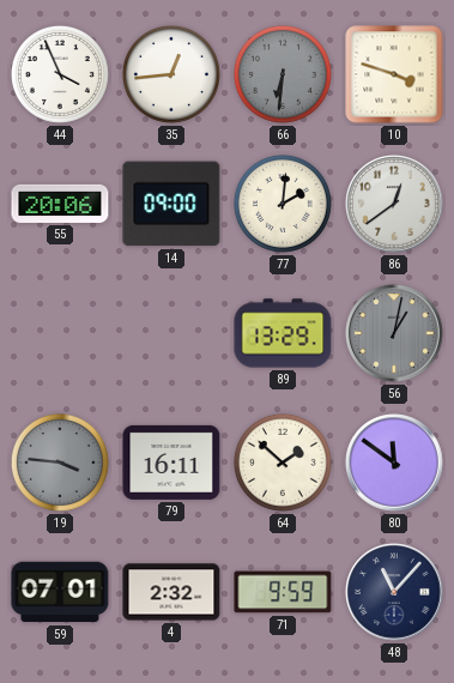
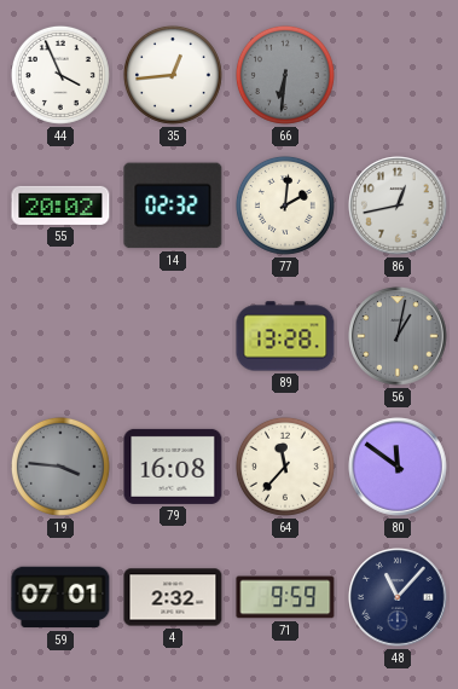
10: 3:48 -> none
55: 20:06 -> 20:02
14: 09:00 -> 02:32
86: 12:39 -> 12:43
89: 13:29 -> 13:28
79: 16:11 -> 16:08
64: 1:52 -> 11:37
